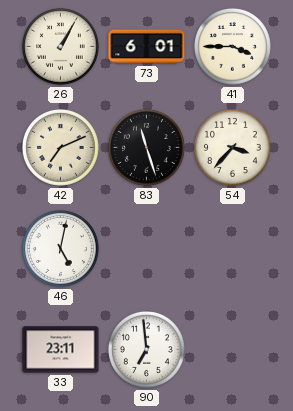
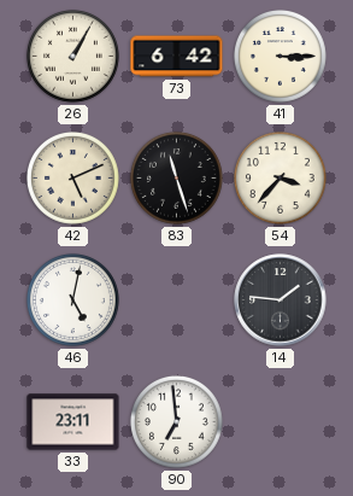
73: 6:01 -> 6:42
41: 3:45 -> 3:15
42: 7:11 -> 5:11
14: none -> 1:46
